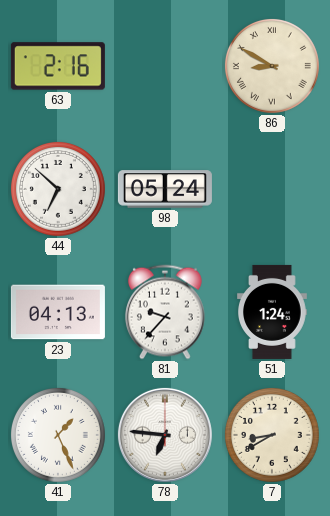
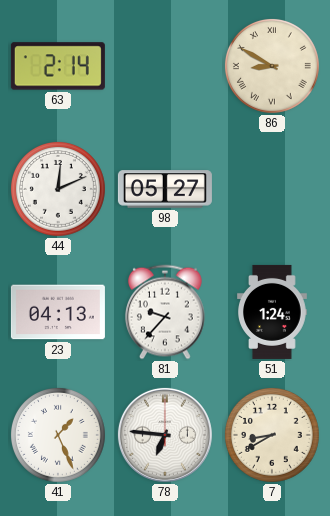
63: 2:16 -> 2:14
44: 6:52 -> 12:11
98: 05:24 -> 05:27
